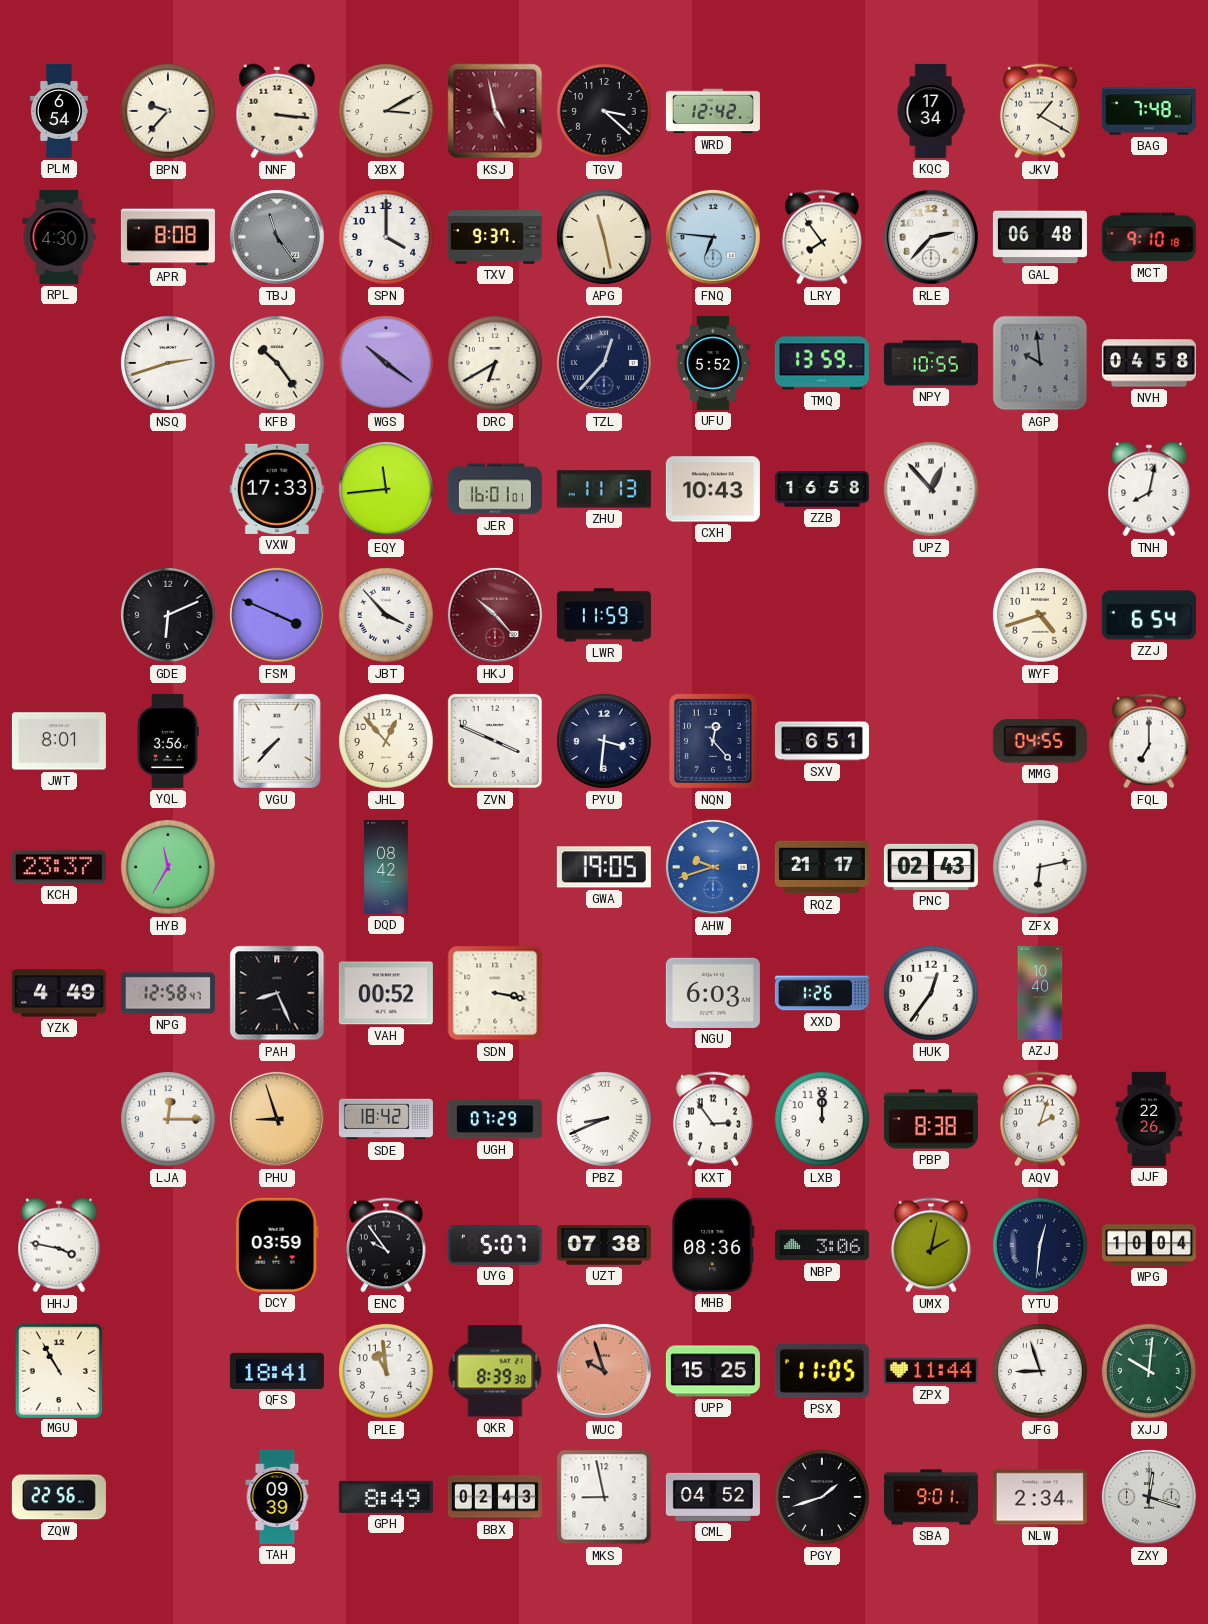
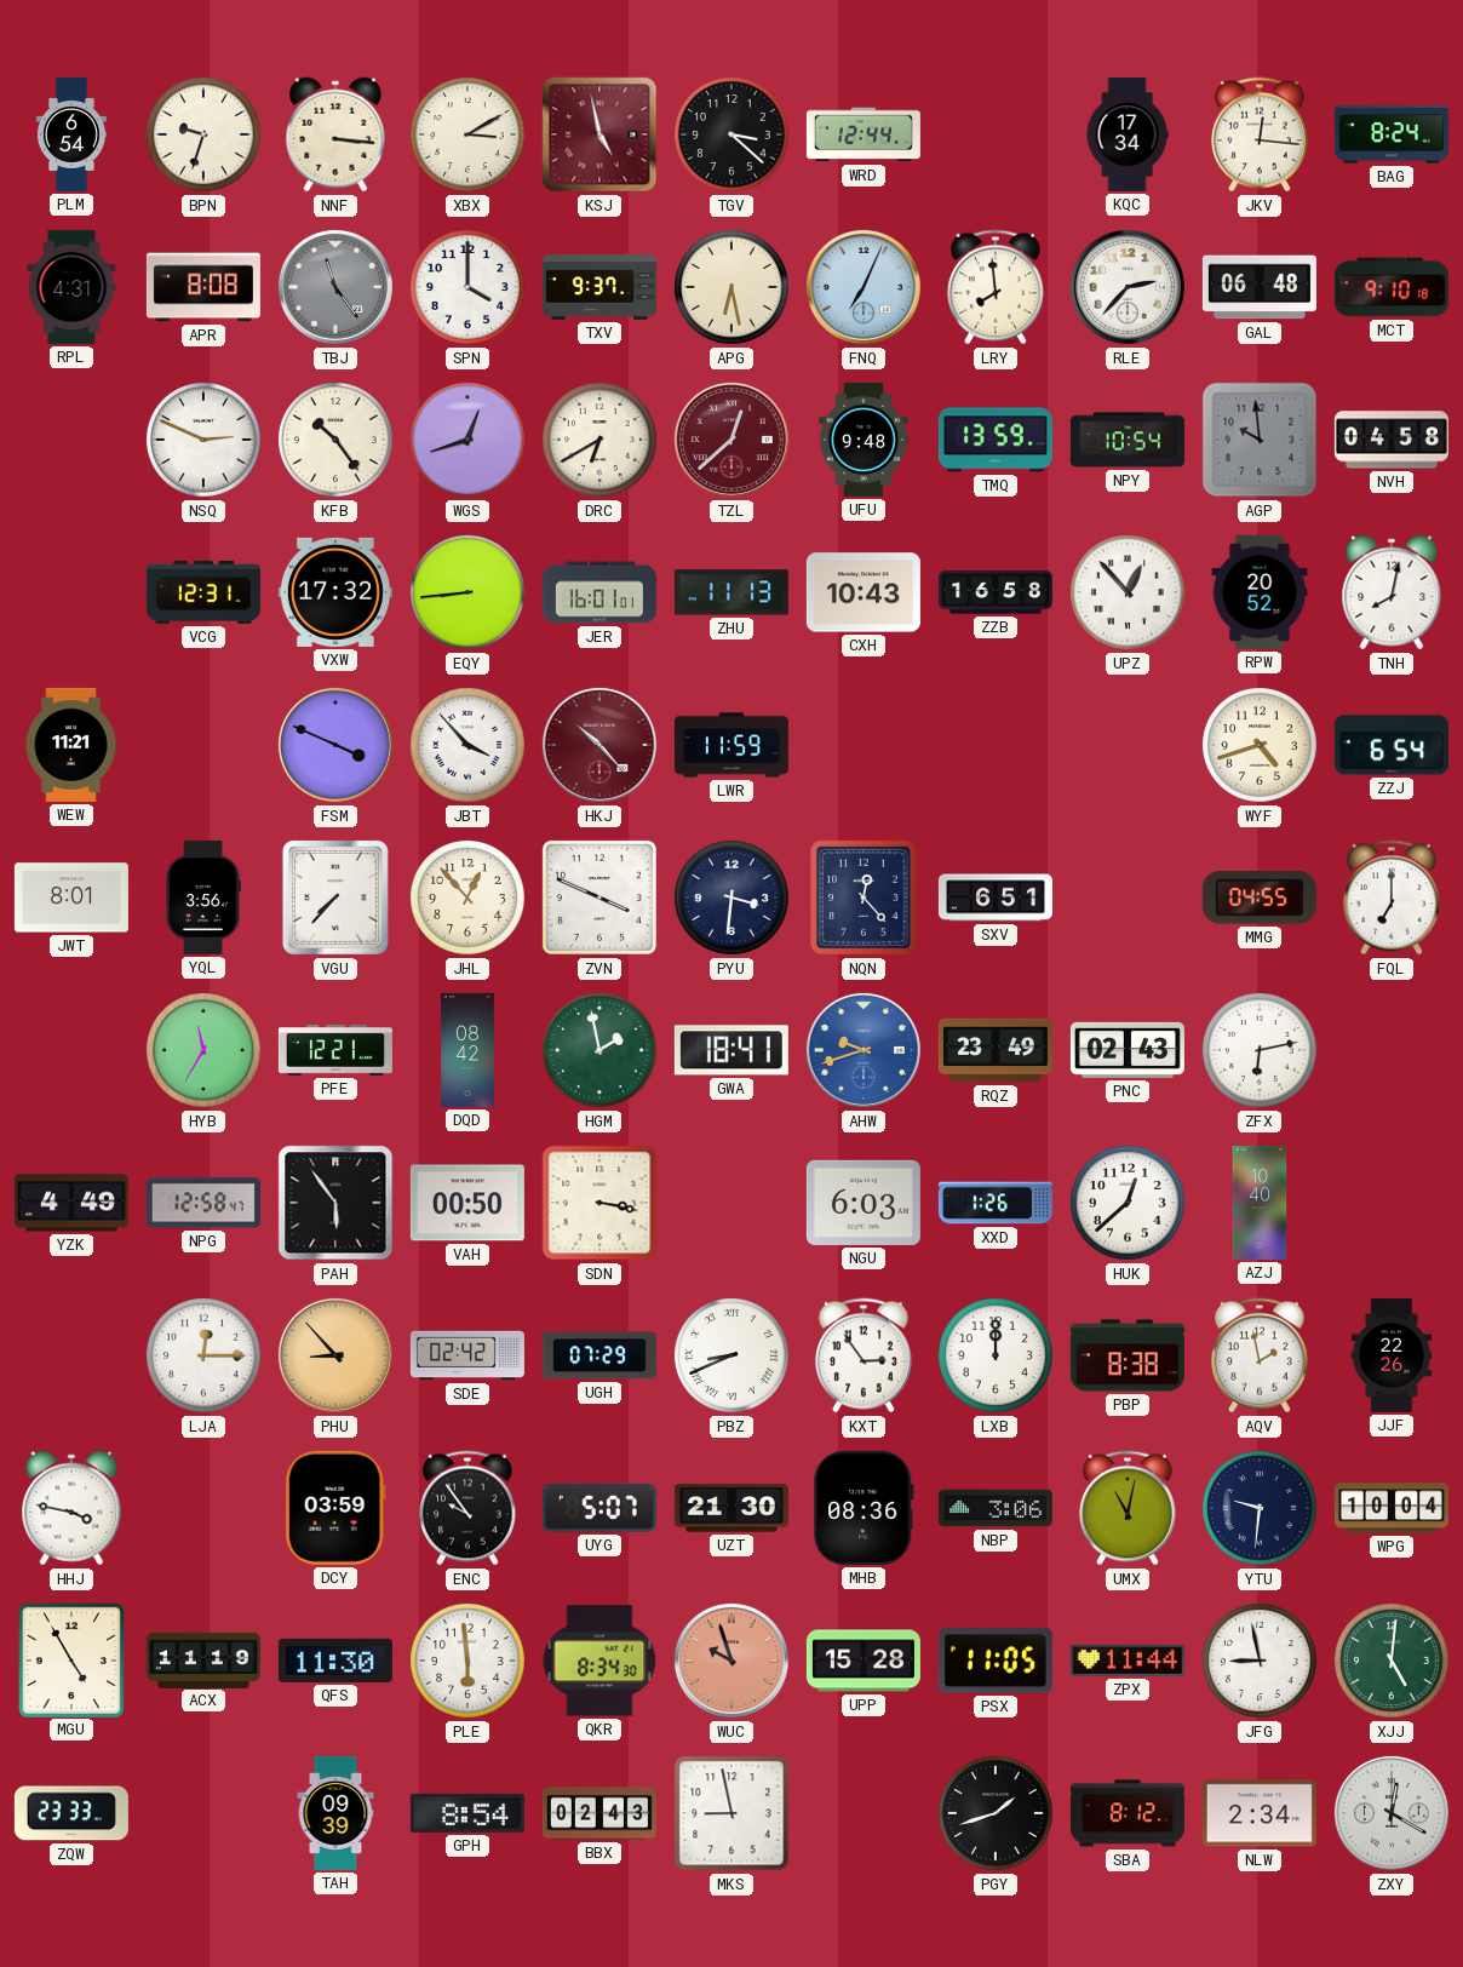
BPN: 9:37 -> 9:33
WRD: 12:42 -> 12:44
JKV: 1:20 -> 12:16
BAG: 7:48 -> 8:24
RPL: 4:30 -> 4:31
APG: 11:28 -> 6:28
FNQ: 6:46 -> 7:04
LRY: 7:54 -> 7:59
NSQ: 2:42 -> 2:49
WGS: 10:21 -> 12:42
TZL: 12:37 -> 12:38
TZL dial: navy -> burgundy
UFU: 5:52 -> 9:48
NPY: 10:55 -> 10:54
VCG: none -> 12:31
VXW: 17:33 -> 17:32
EQY: 11:44 -> 8:44
RPW: none -> 20:52
WEW: none -> 11:21
GDE: 6:11 -> none
KCH: 23:37 -> none
PFE: none -> 12:21
HGM: none -> 1:58
GWA: 19:05 -> 18:41
RQZ: 21:17 -> 23:49
PAH: 8:26 -> 5:54
VAH: 00:52 -> 00:50
HUK: 12:36 -> 12:38
PHU: 8:57 -> 8:53
SDE: 18:42 -> 02:42
AQV: 2:03 -> 1:58
UZT: 07:38 -> 21:30
UMX: 2:02 -> 11:02
YTU: 12:31 -> 9:31
MGU: 10:55 -> 4:55
ACX: none -> 11:19
QFS: 18:41 -> 11:30
PLE: 10:59 -> 5:59
QKR: 8:39 -> 8:34
UPP: 15:25 -> 15:28
JFG: 8:57 -> 8:58
XJJ: 10:01 -> 5:01
ZQW: 22:56 -> 23:33
GPH: 8:49 -> 8:54
CML: 04:52 -> none
SBA: 9:01 -> 8:12
ZXY: 12:18 -> 12:20
